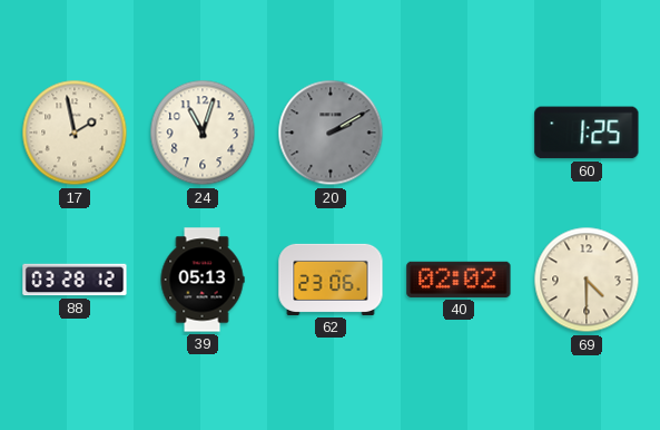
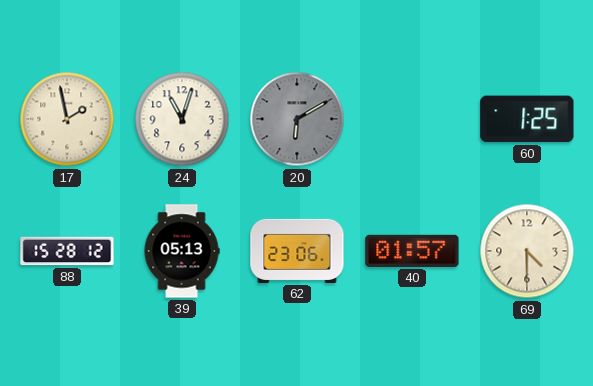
20: 2:10 -> 6:10
88: 03:28 -> 15:28
40: 02:02 -> 01:57
